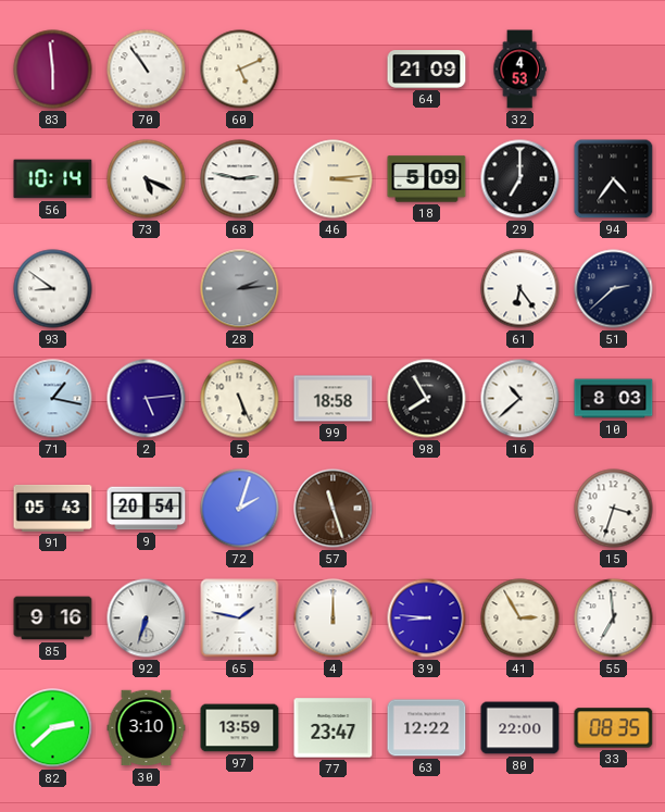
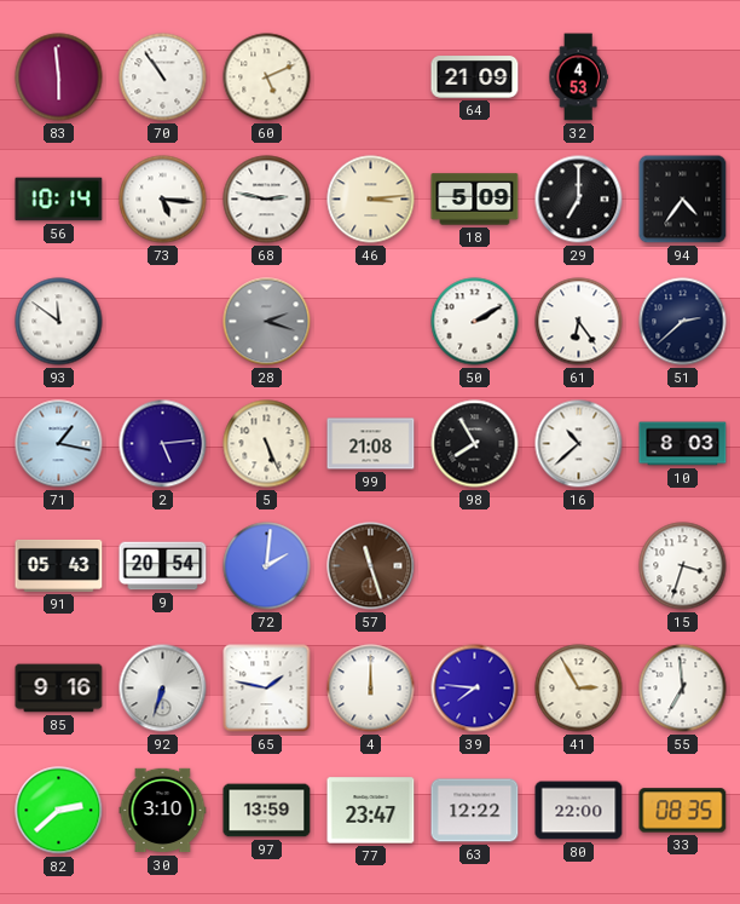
73: 5:19 -> 5:16
93: 8:51 -> 11:51
28: 2:14 -> 2:18
50: none -> 2:10
99: 18:58 -> 21:08
72: 2:03 -> 2:01
39: 8:46 -> 7:46
